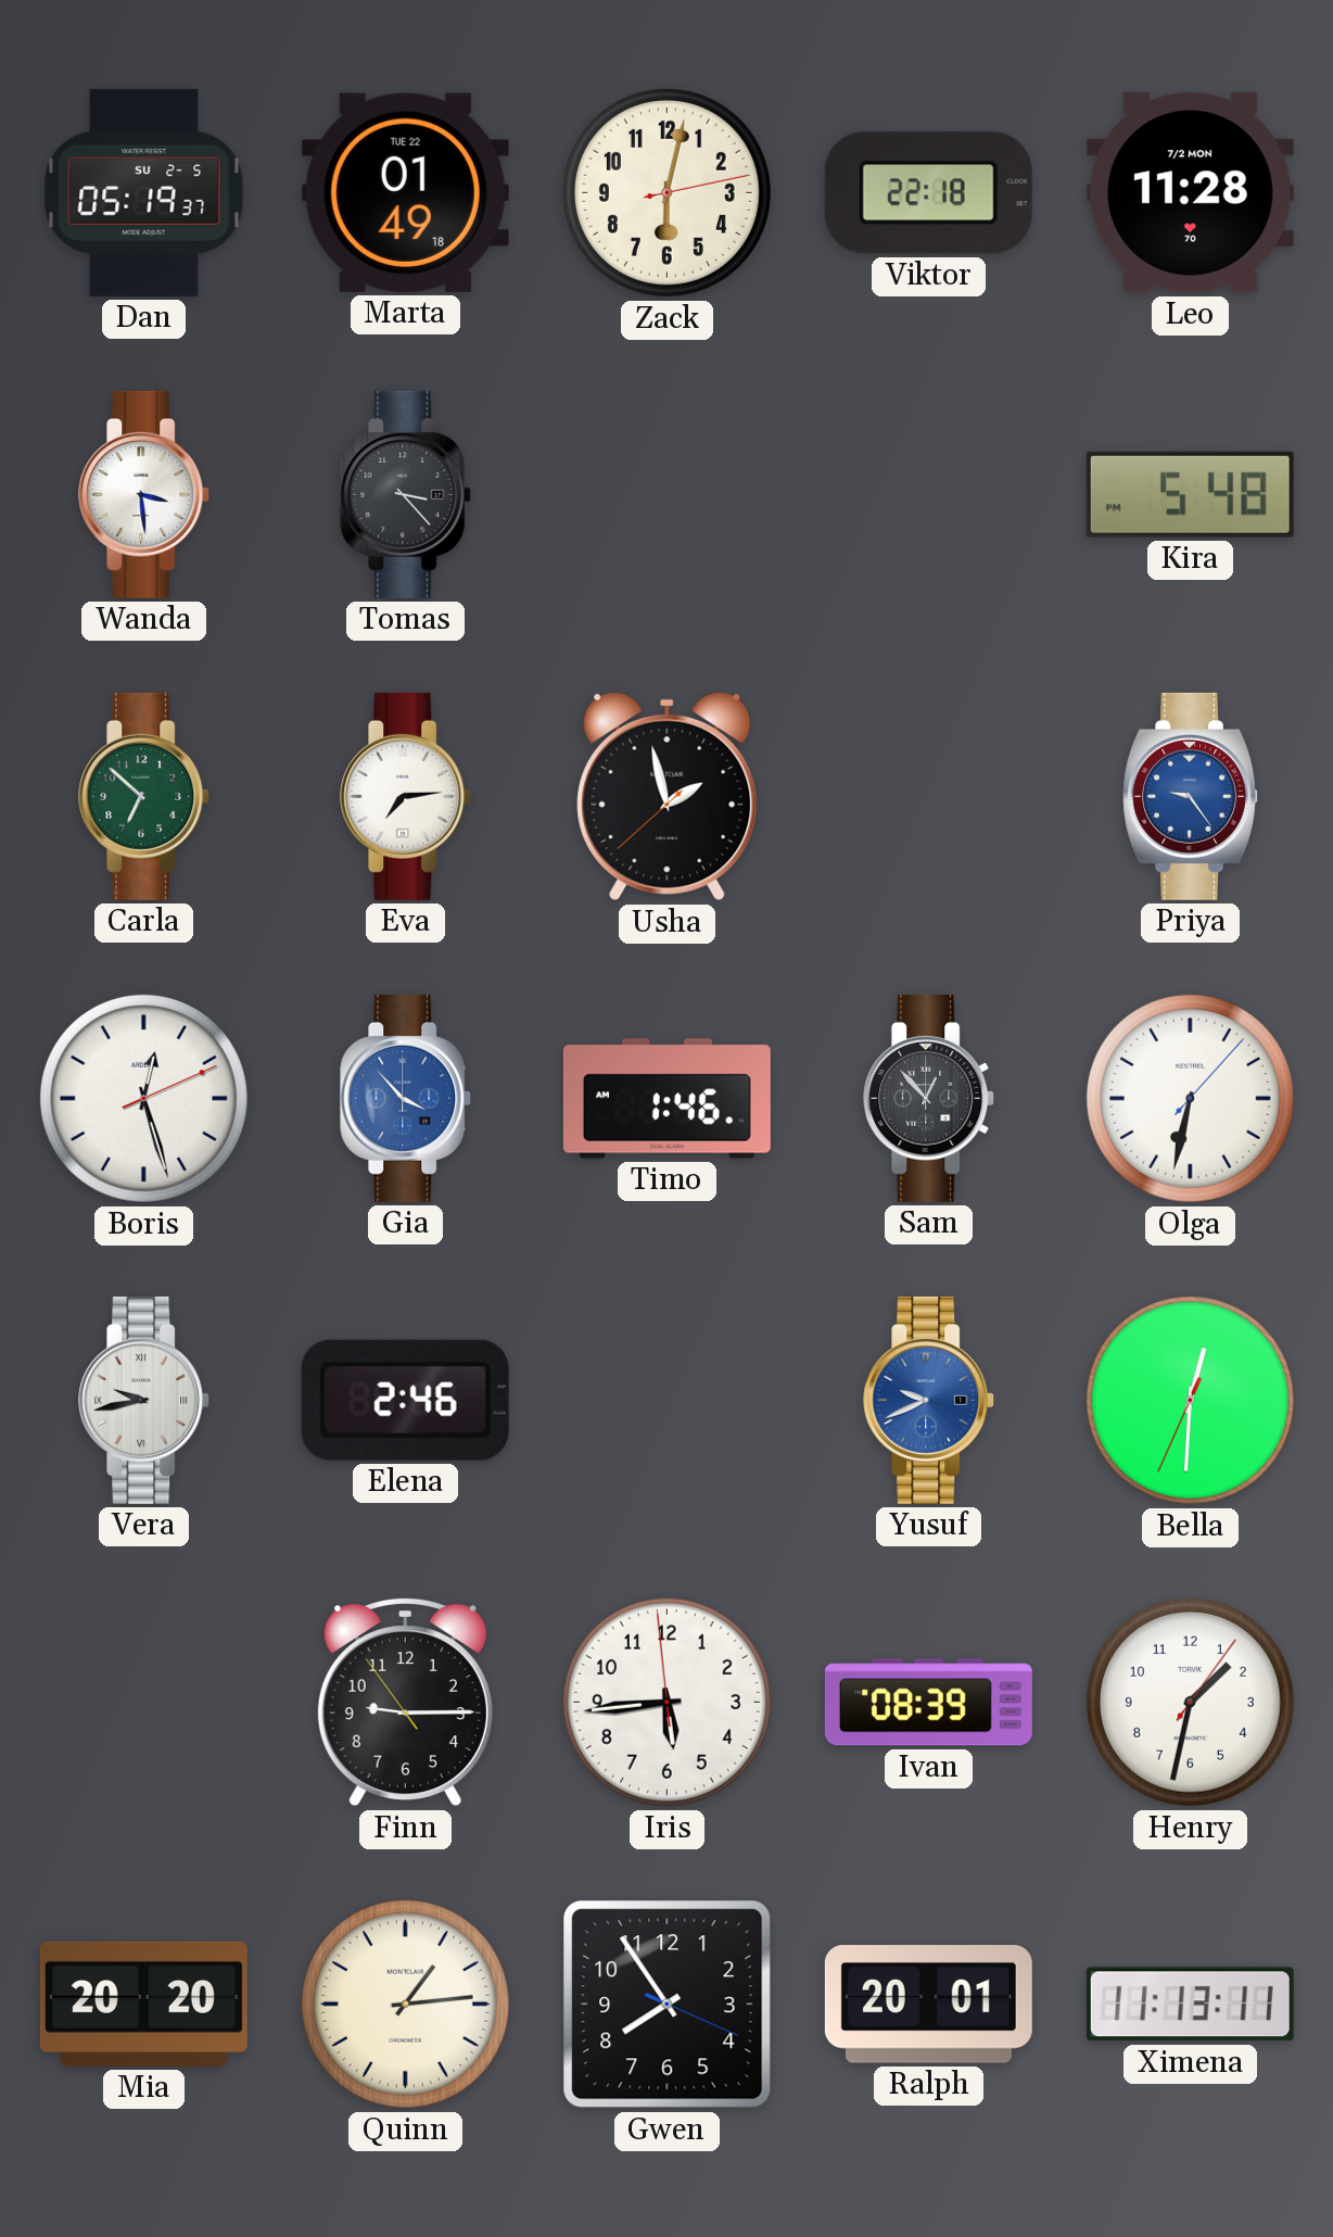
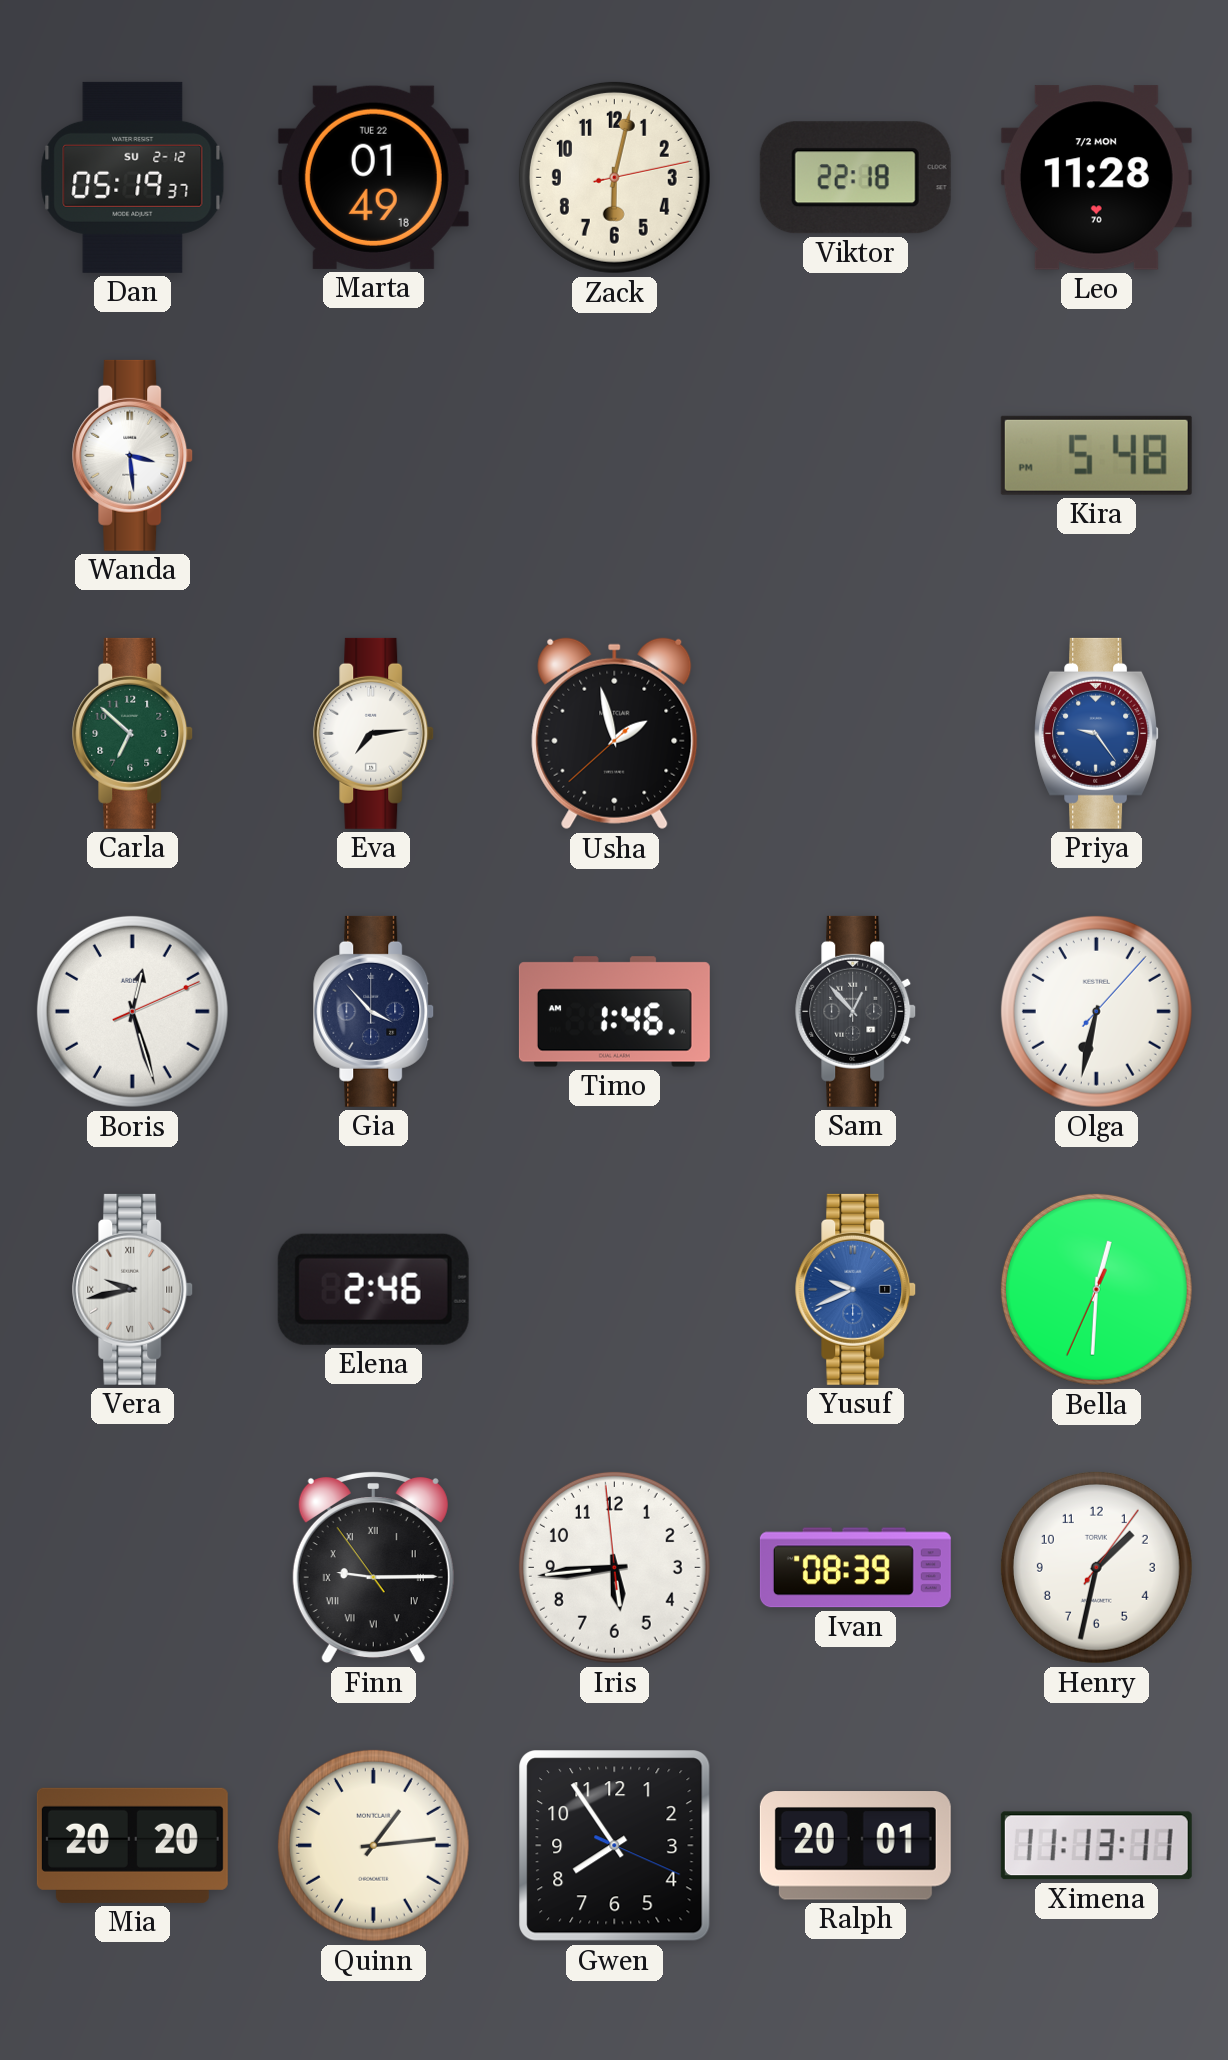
Dan date: SU 2-5 -> SU 2-12
Tomas: 3:23 -> none
Gia dial: blue -> navy
Finn numerals: Arabic -> Roman
